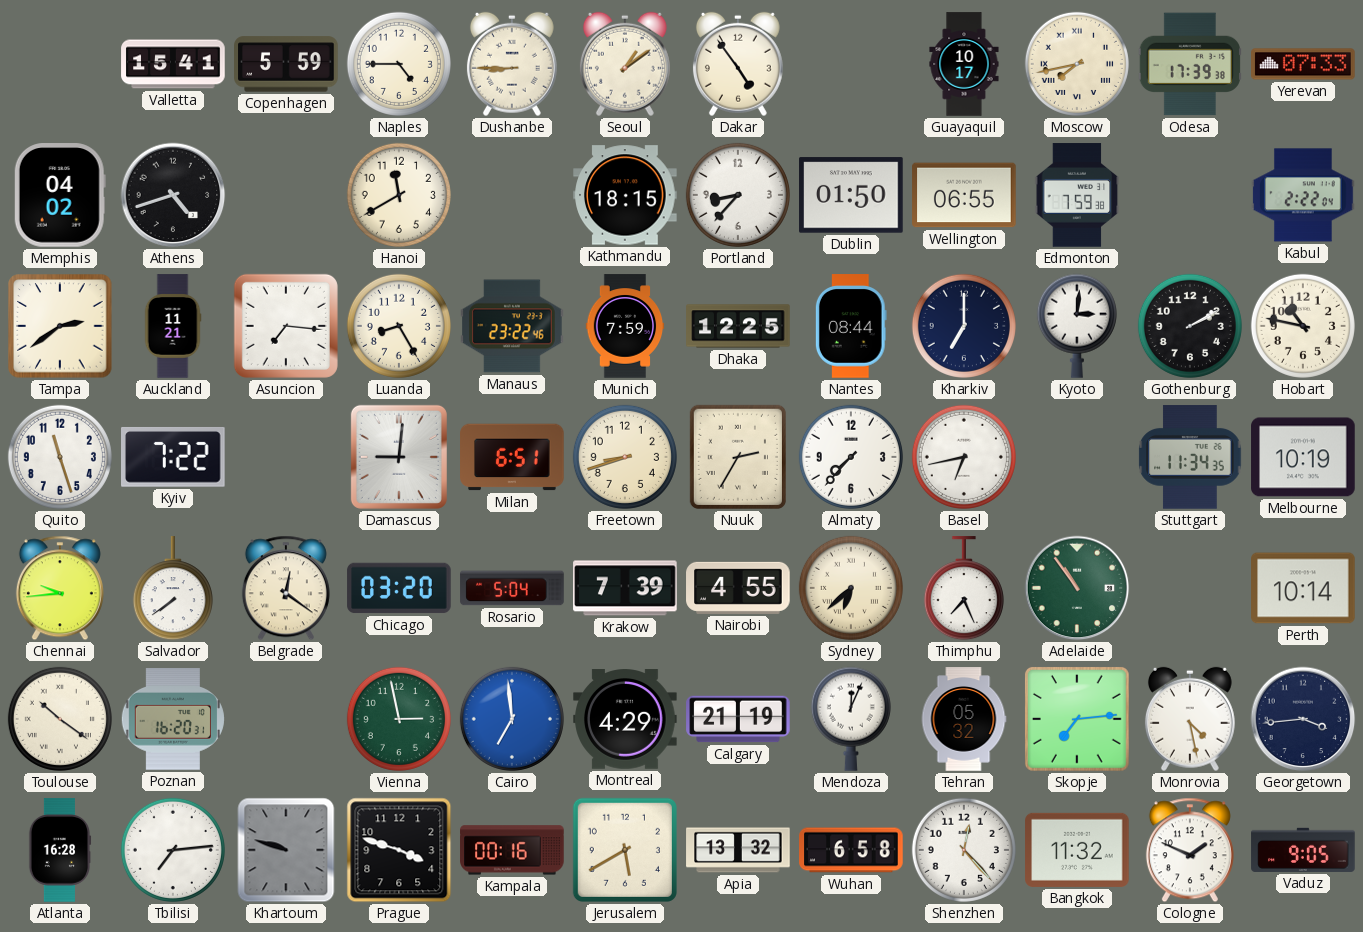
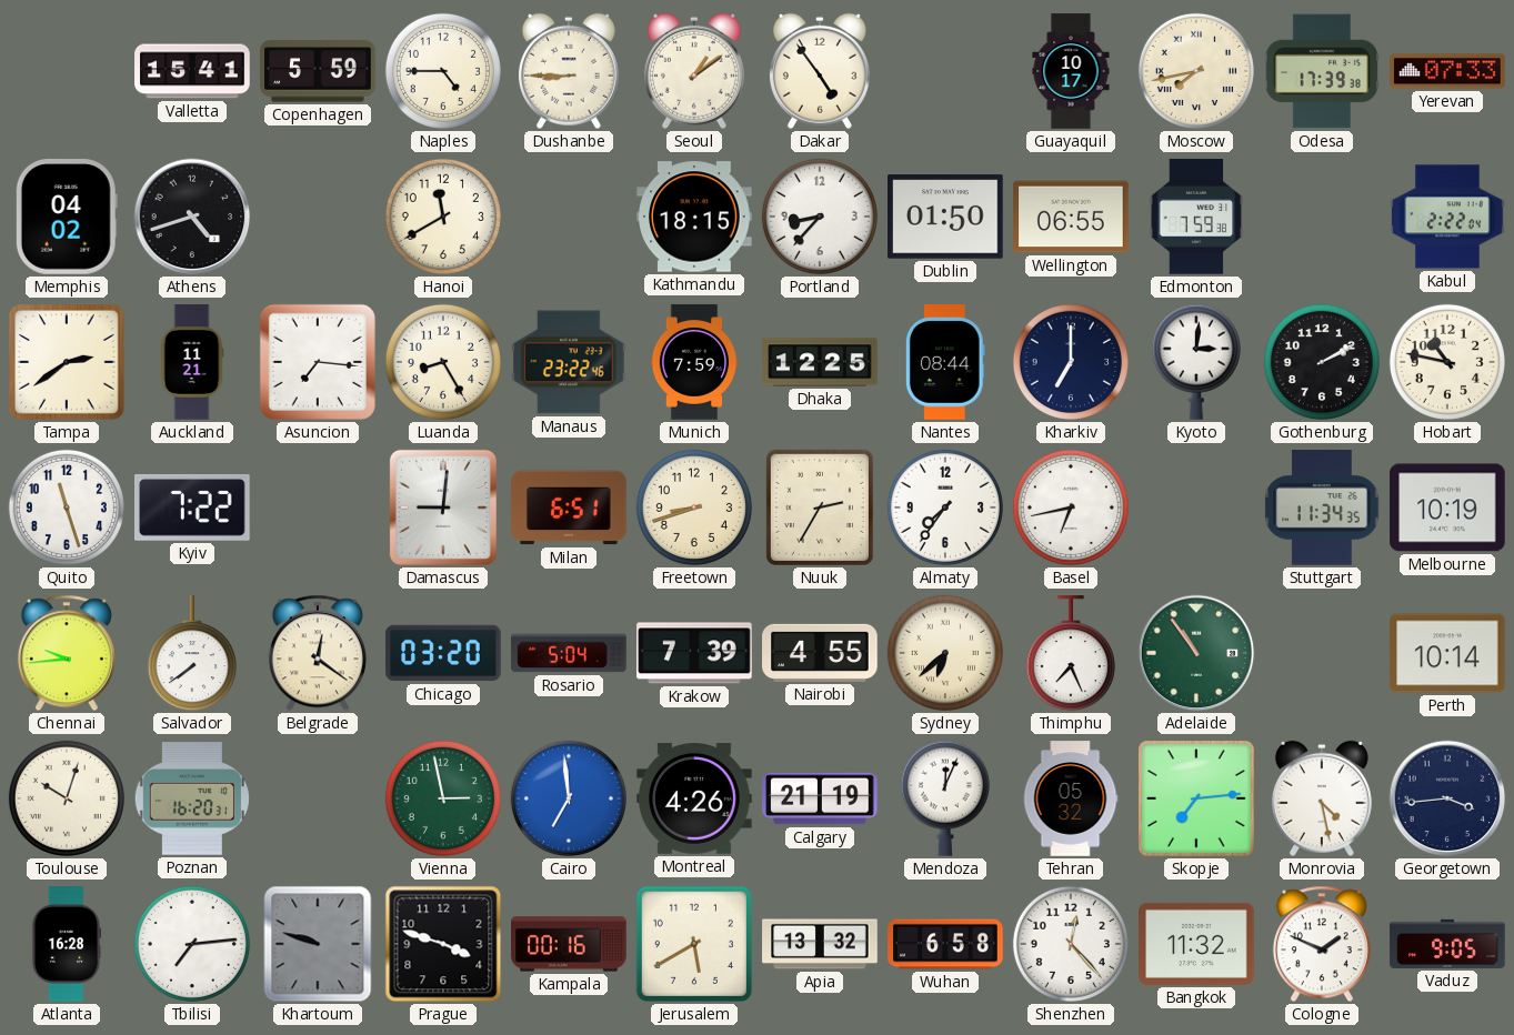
Almaty: 7:37 -> 7:36
Toulouse: 10:21 -> 10:03
Montreal: 4:29 -> 4:26
